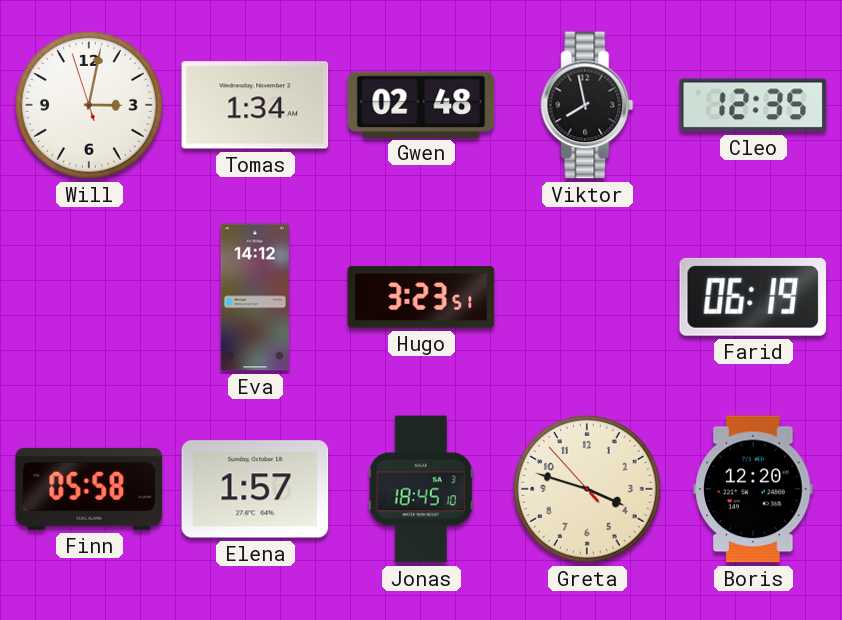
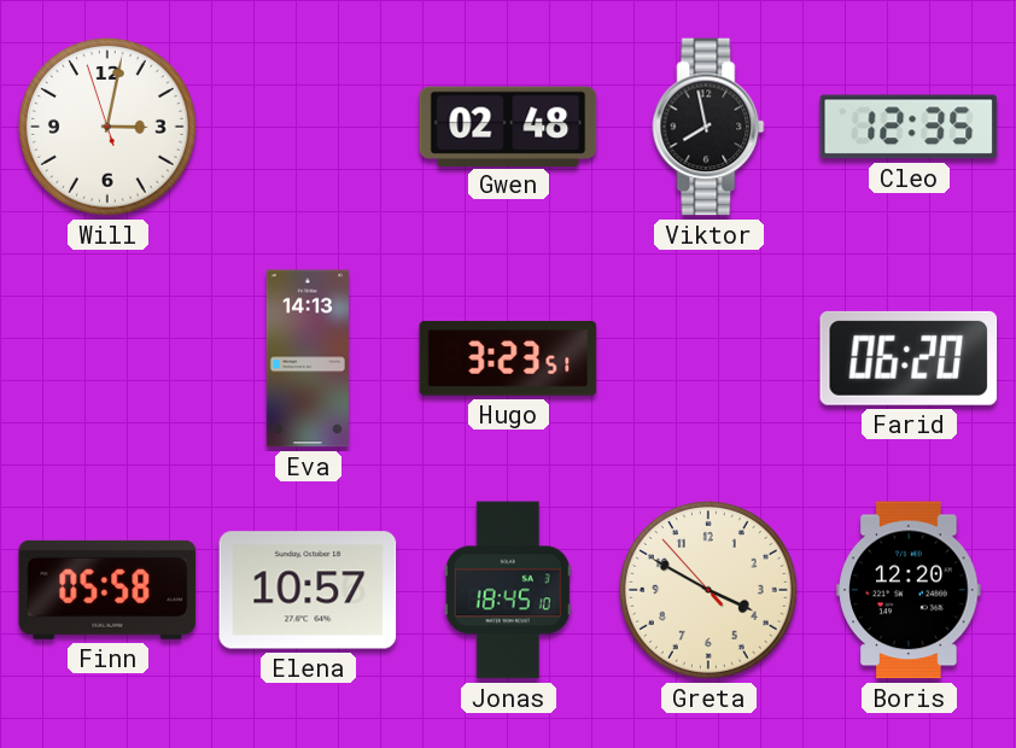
Tomas: 1:34 -> none
Eva: 14:12 -> 14:13
Farid: 06:19 -> 06:20
Elena: 1:57 -> 10:57
Greta: 3:47 -> 3:49
